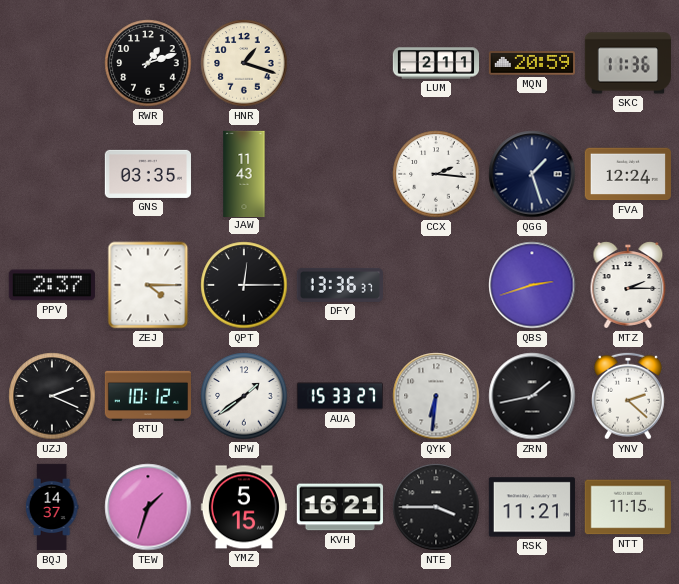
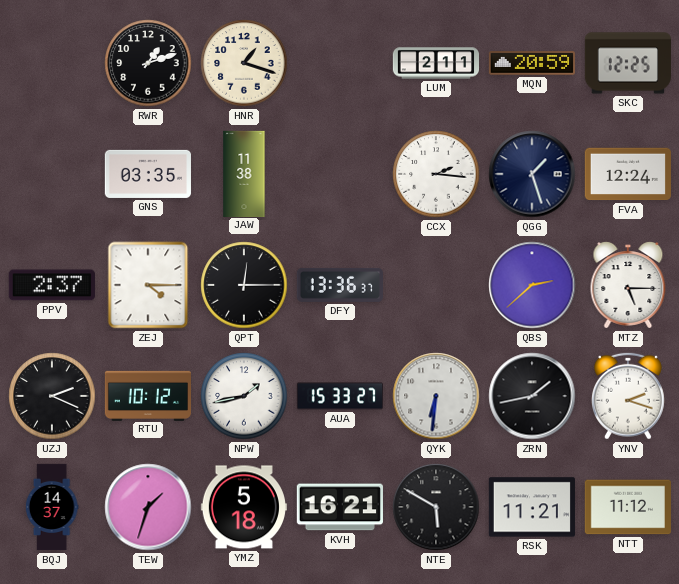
SKC: 11:36 -> 12:25
JAW: 11:43 -> 11:38
QBS: 2:42 -> 2:38
MTZ: 2:15 -> 5:15
NPW: 1:39 -> 1:43
YNV: 2:22 -> 2:18
YMZ: 5:15 -> 5:18
NTE: 3:45 -> 5:50
NTT: 11:15 -> 11:12
